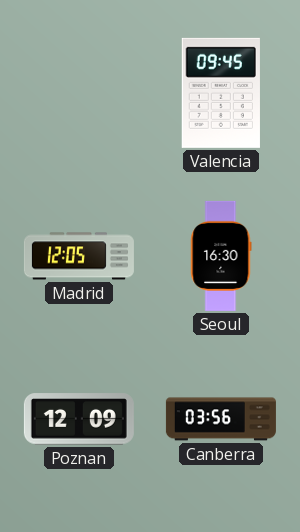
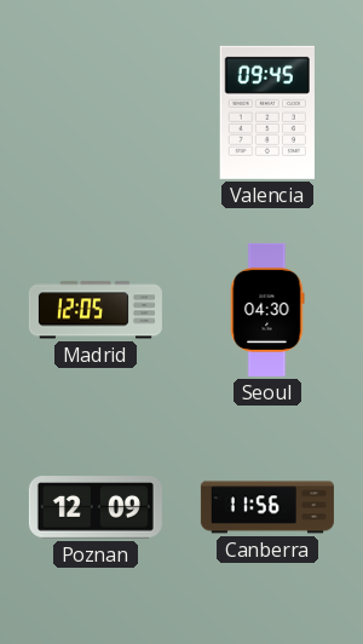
Seoul: 16:30 -> 04:30
Canberra: 03:56 -> 11:56
